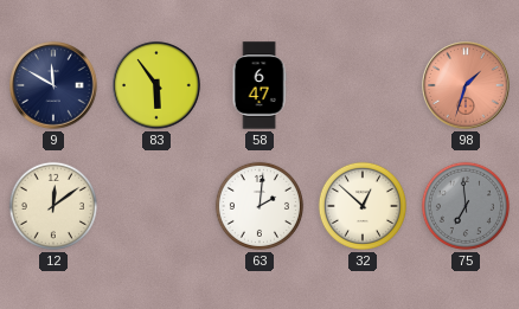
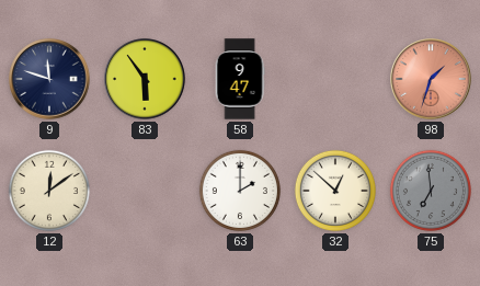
9: 11:50 -> 11:48
58: 6:47 -> 9:47
63: 2:01 -> 2:00
